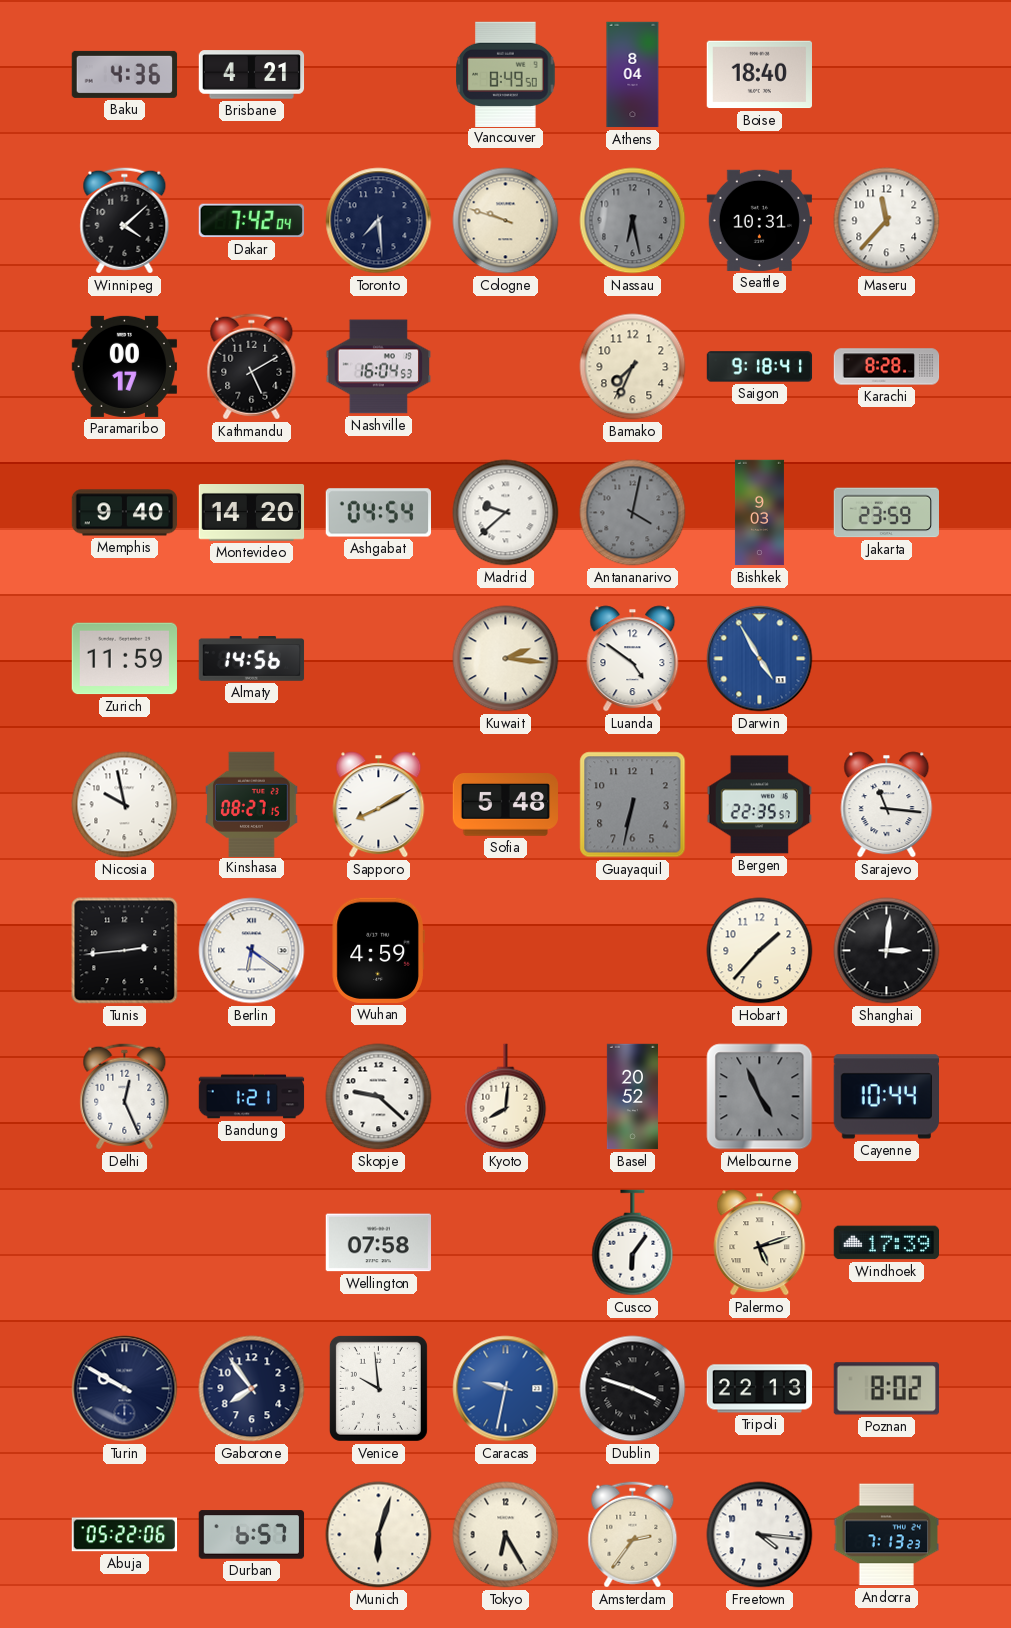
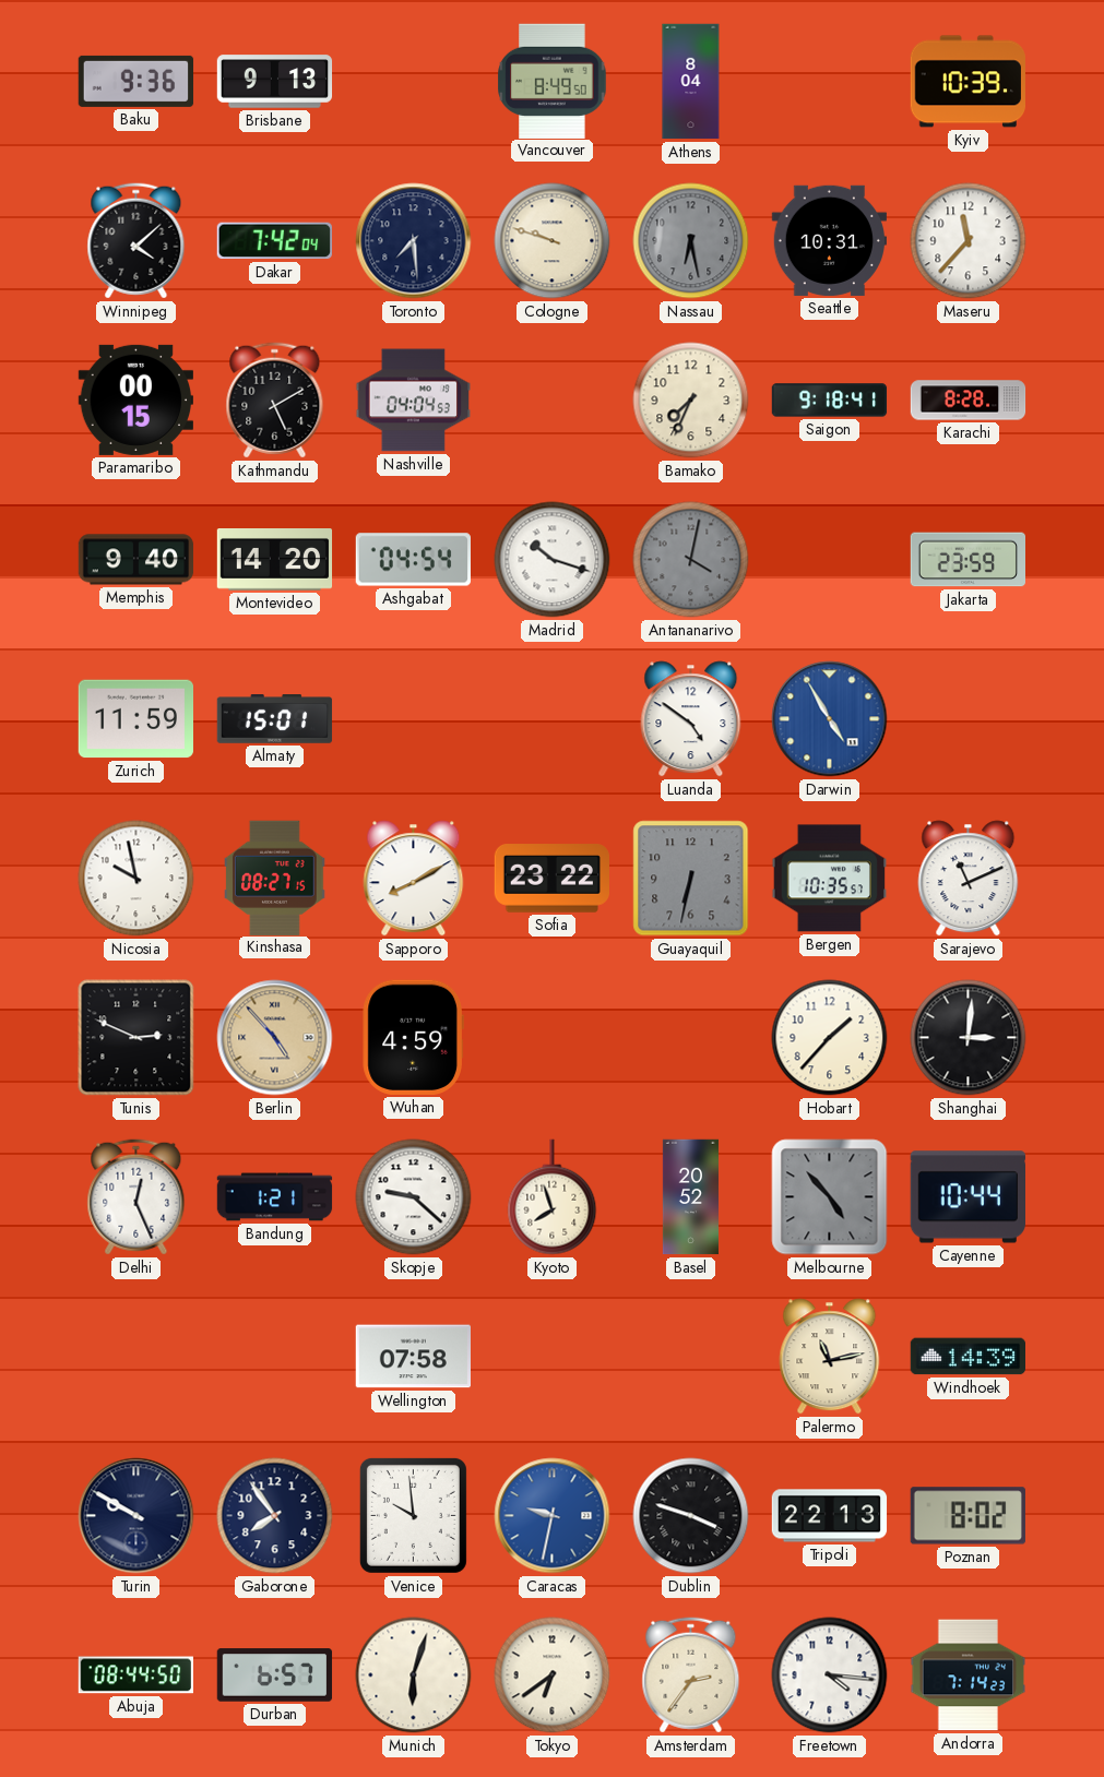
Baku: 4:36 -> 9:36
Brisbane: 4:21 -> 9:13
Boise: 18:40 -> none
Kyiv: none -> 10:39
Paramaribo: 00:17 -> 00:15
Nashville: 16:04 -> 04:04
Madrid: 9:38 -> 10:18
Bishkek: 9:03 -> none
Almaty: 14:56 -> 15:01
Kuwait: 2:16 -> none
Sofia: 5:48 -> 23:22
Bergen: 22:35 -> 10:35
Sarajevo: 11:16 -> 11:11
Tunis: 2:44 -> 2:49
Berlin: 6:21 -> 4:53
Berlin dial: white -> champagne
Kyoto: 8:01 -> 7:57
Melbourne: 4:56 -> 4:53
Cusco: 6:06 -> none
Palermo: 5:12 -> 11:13
Windhoek: 17:39 -> 14:39
Abuja: 05:22 -> 08:44
Tokyo: 6:25 -> 6:39
Andorra: 7:13 -> 7:14
